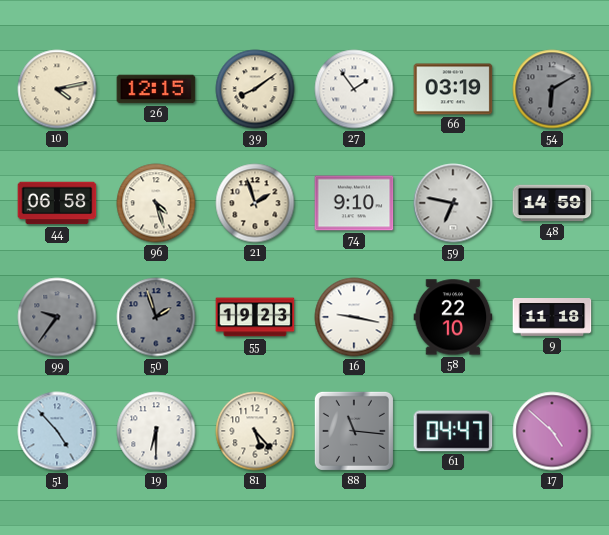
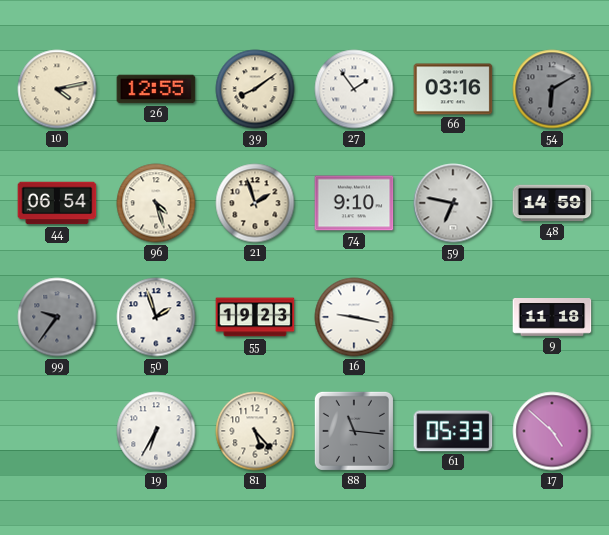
26: 12:15 -> 12:55
66: 03:19 -> 03:16
44: 06:58 -> 06:54
50 dial: grey -> white
58: 22:10 -> none
51: 4:53 -> none
19: 6:30 -> 6:35
61: 04:47 -> 05:33
